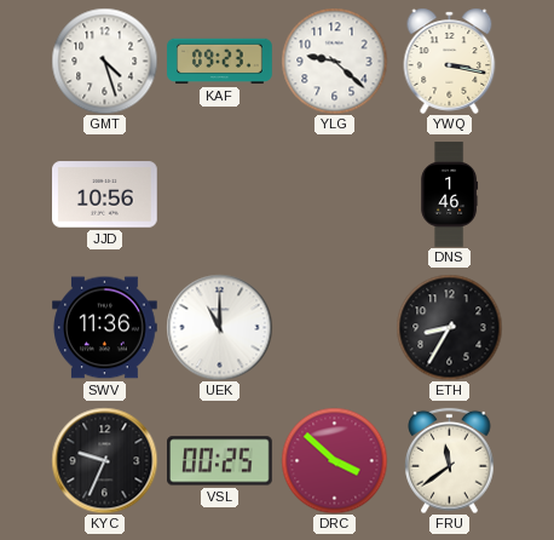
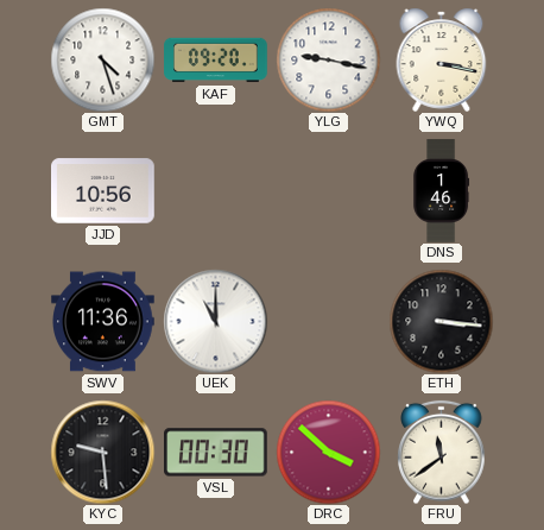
KAF: 09:23 -> 09:20
YLG: 9:22 -> 9:17
ETH: 8:35 -> 3:16
KYC: 9:34 -> 9:29
VSL: 00:25 -> 00:30
